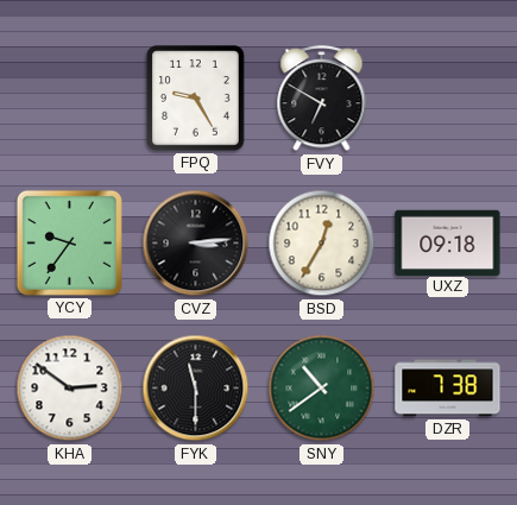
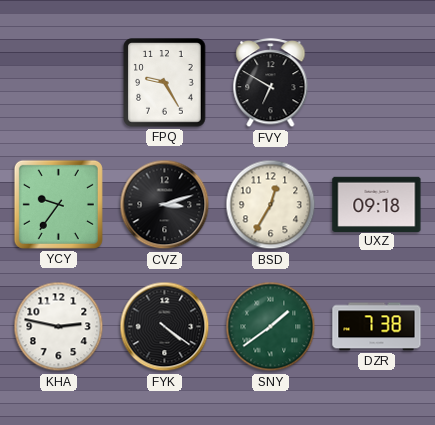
CVZ: 3:14 -> 3:12
KHA: 2:51 -> 2:47
FYK: 11:30 -> 4:21
SNY: 10:39 -> 1:39
